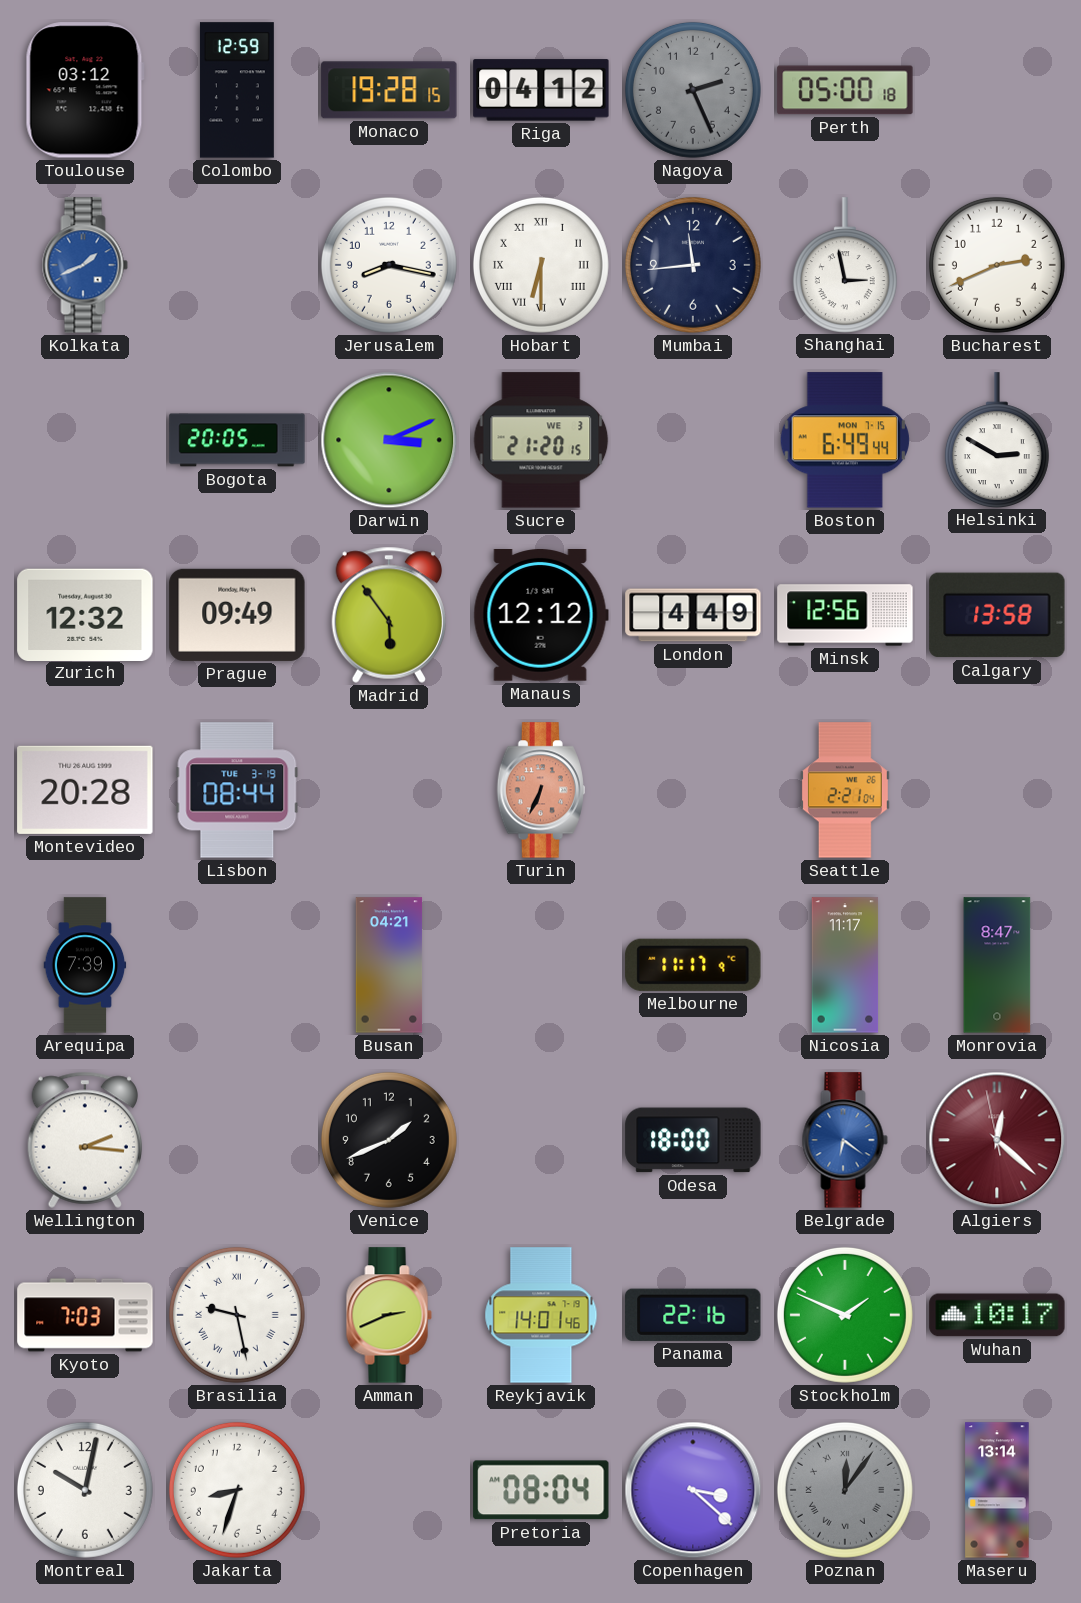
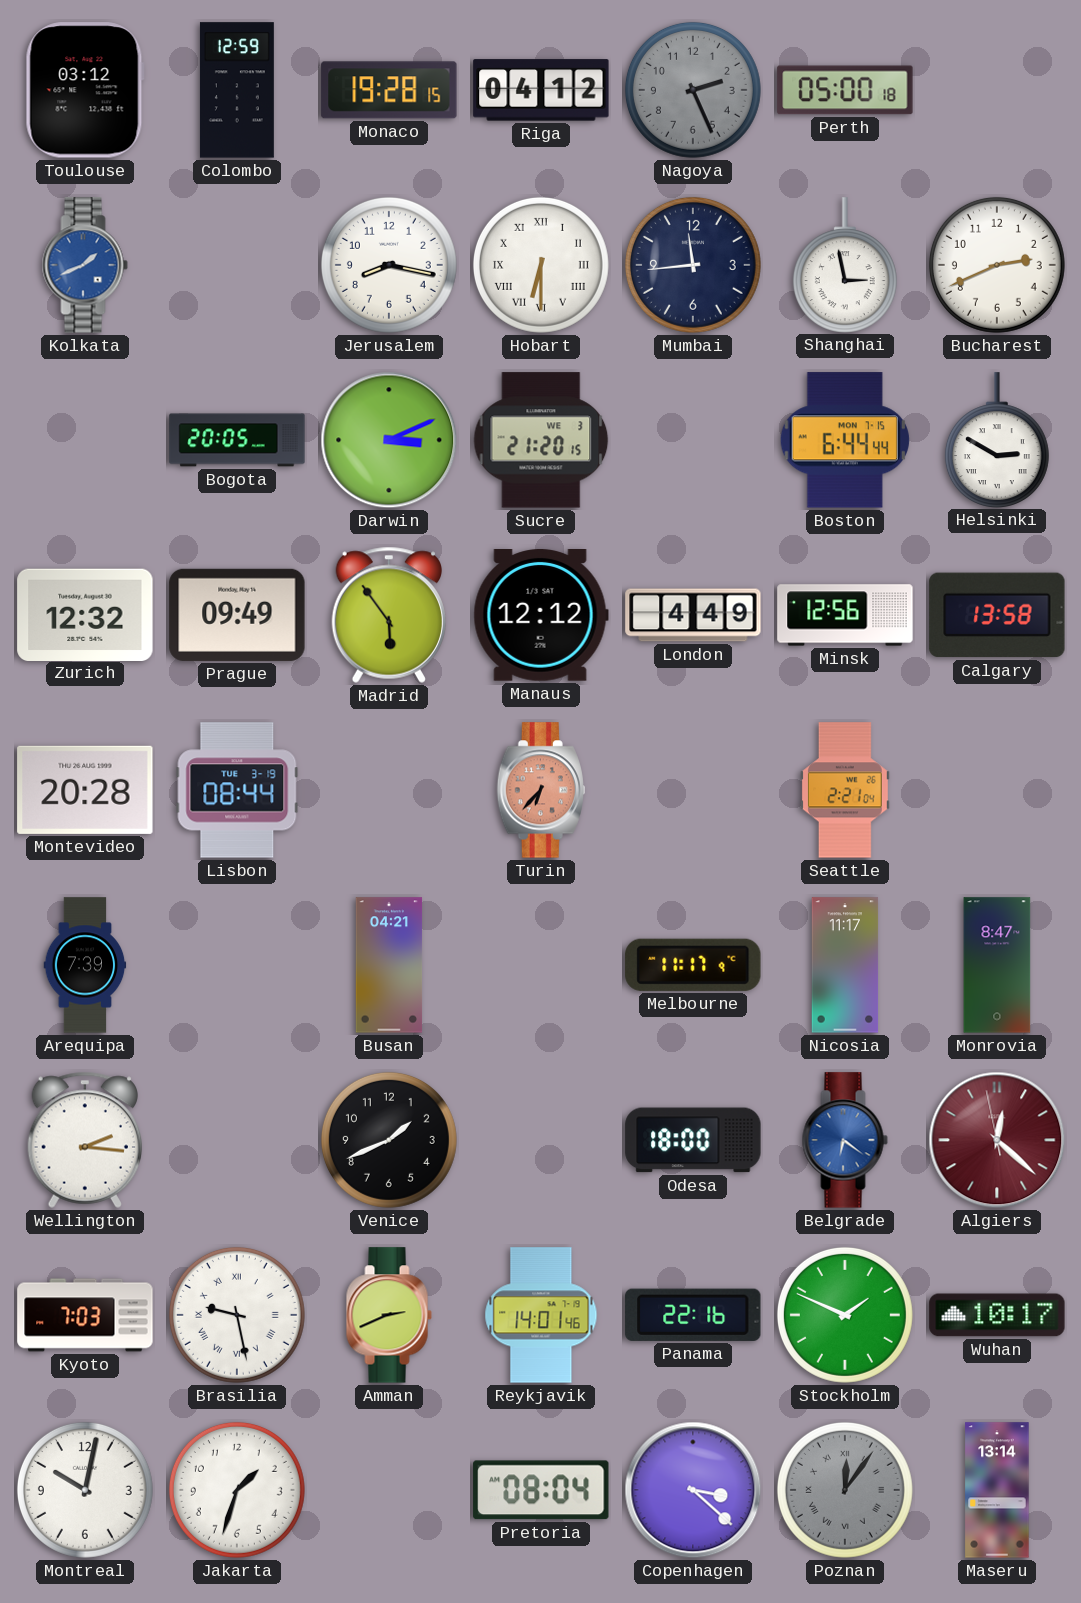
Boston: 6:49 -> 6:44
Turin: 6:34 -> 6:37
Jakarta: 8:33 -> 1:33
